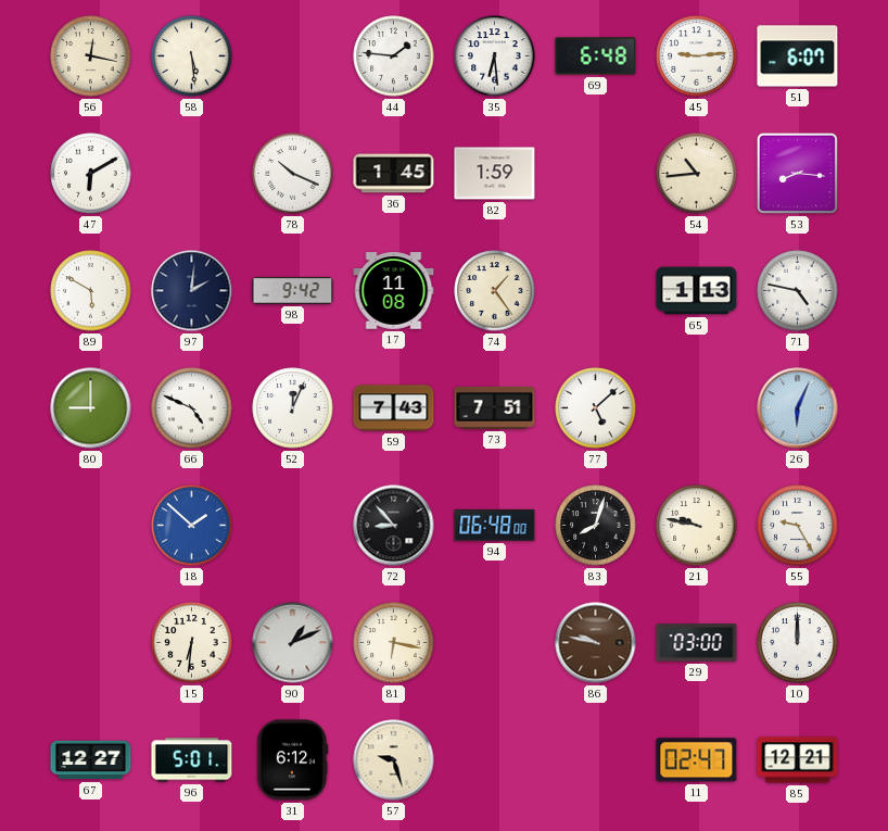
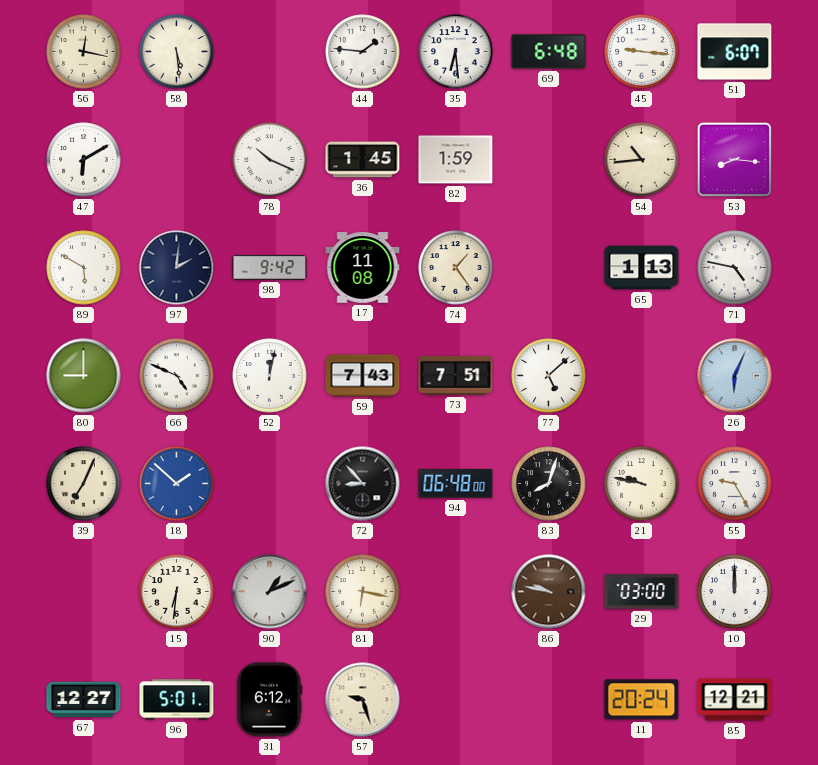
45: 9:14 -> 9:16
52: 12:04 -> 12:02
39: none -> 7:04
11: 02:47 -> 20:24
